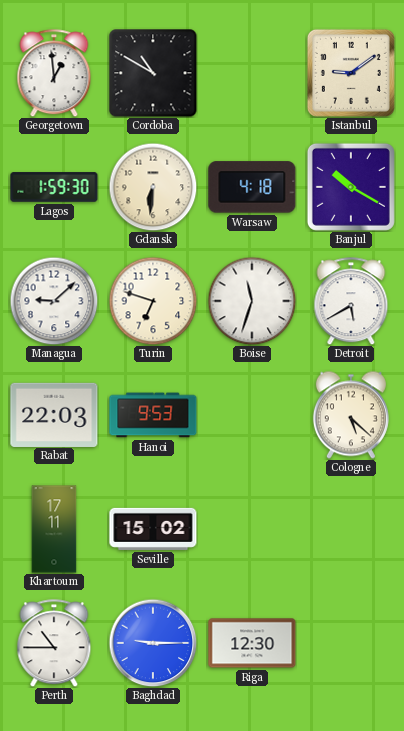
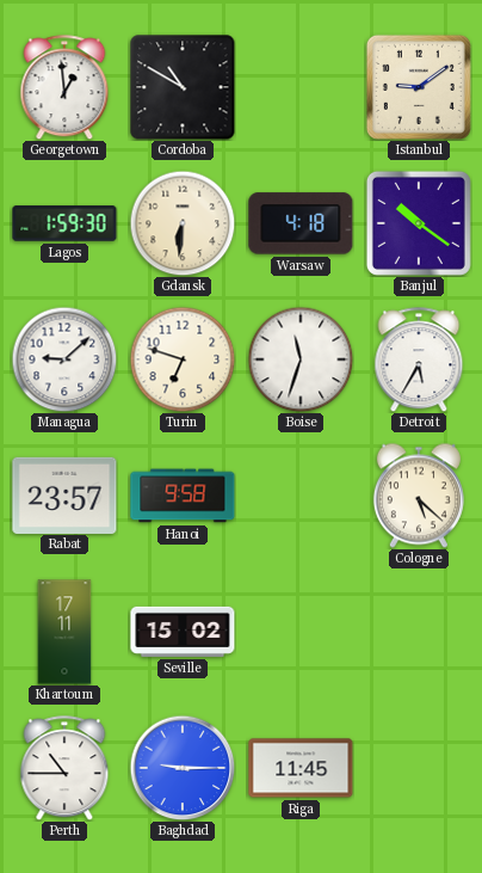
Banjul: 10:20 -> 10:21
Detroit: 5:40 -> 5:35
Rabat: 22:03 -> 23:57
Hanoi: 9:53 -> 9:58
Riga: 12:30 -> 11:45
